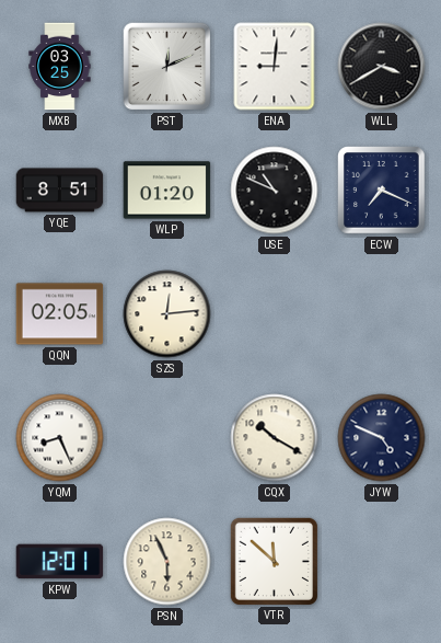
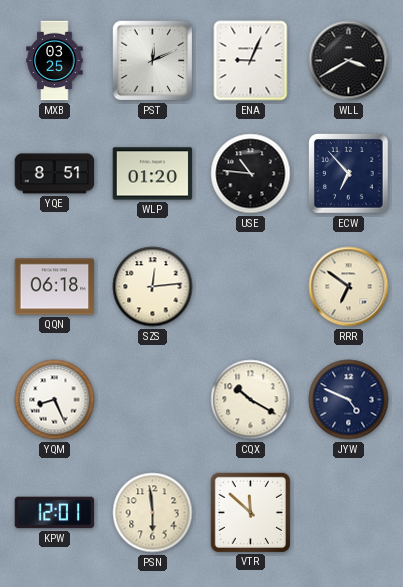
ENA: 9:01 -> 9:04
USE: 10:49 -> 10:46
ECW: 7:19 -> 6:53
QQN: 02:05 -> 06:18
RRR: none -> 6:51
PSN: 5:56 -> 5:59
